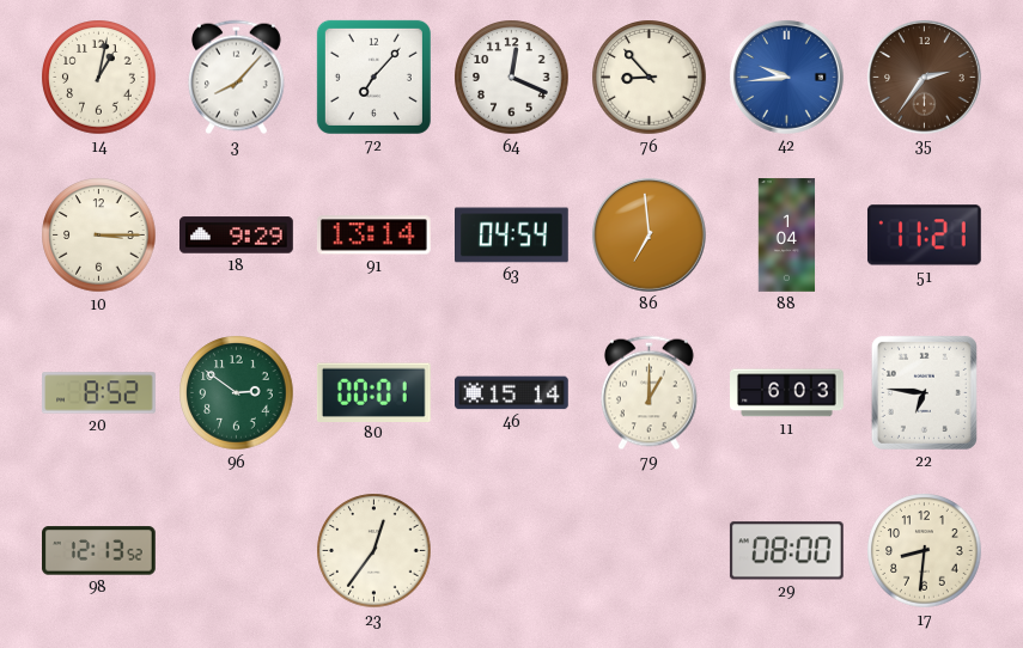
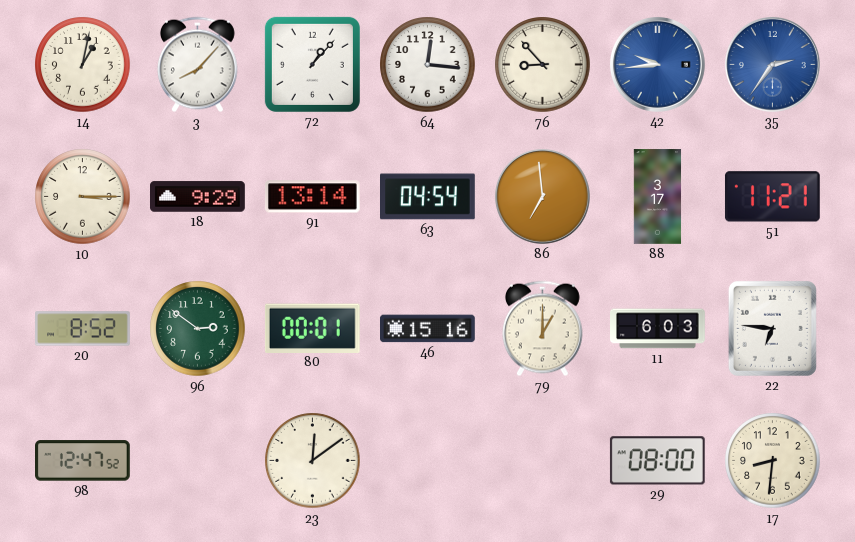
72: 7:07 -> 1:07
64: 12:19 -> 12:16
35 dial: brown -> blue
88: 1:04 -> 3:17
46: 15:14 -> 15:16
98: 12:13 -> 12:47
23: 12:36 -> 12:09
